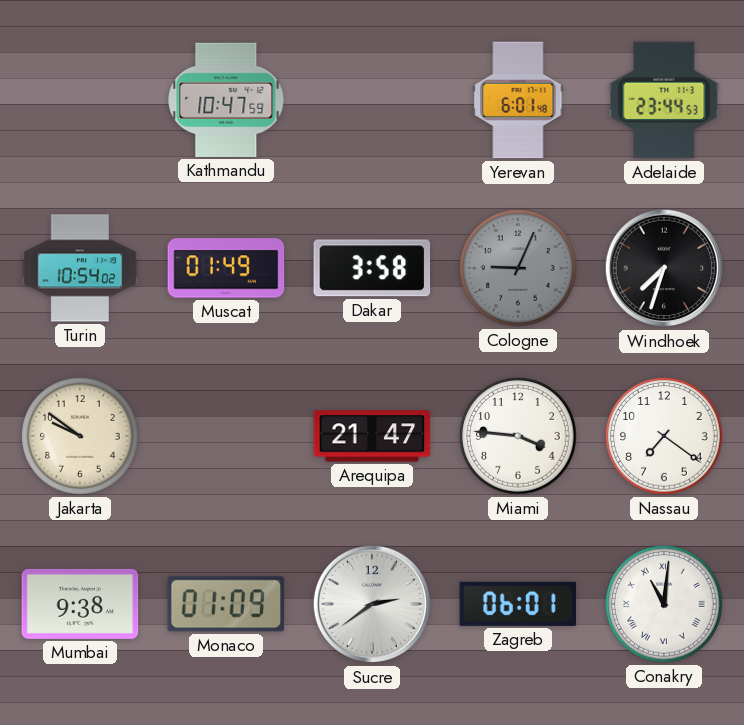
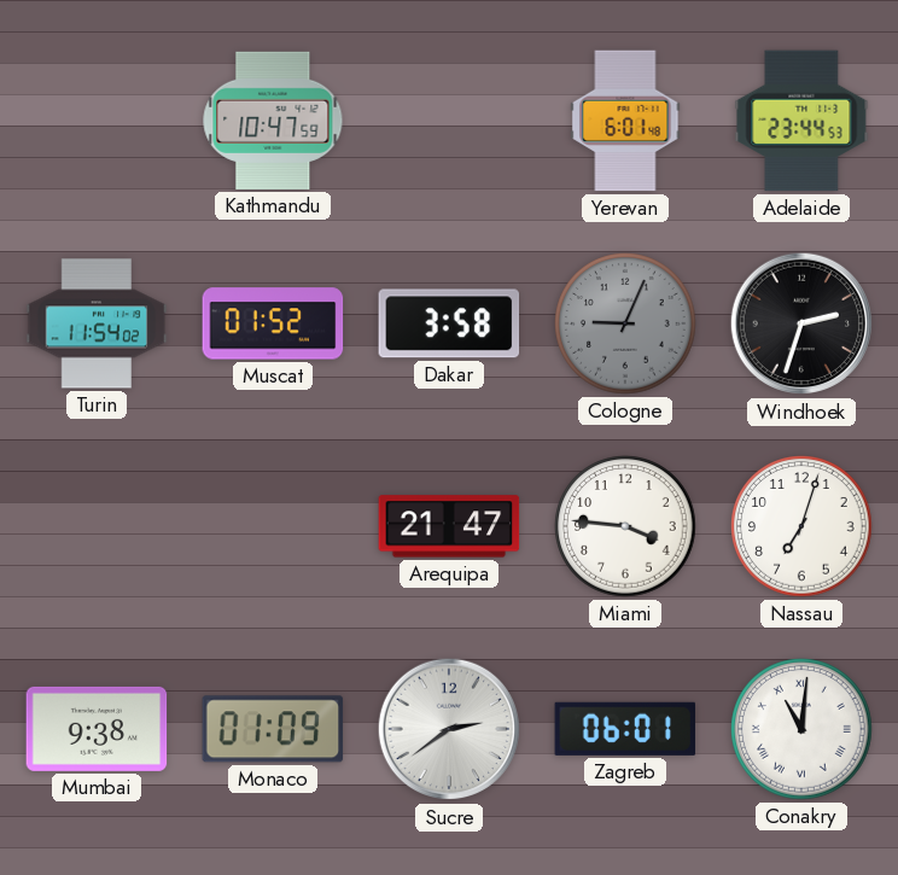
Turin: 10:54 -> 11:54
Muscat: 01:49 -> 01:52
Windhoek: 7:33 -> 2:33
Jakarta: 9:51 -> none
Nassau: 7:21 -> 7:03
